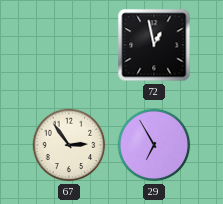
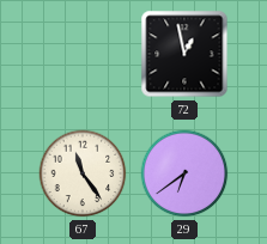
67: 2:54 -> 11:24
29: 6:55 -> 6:39
